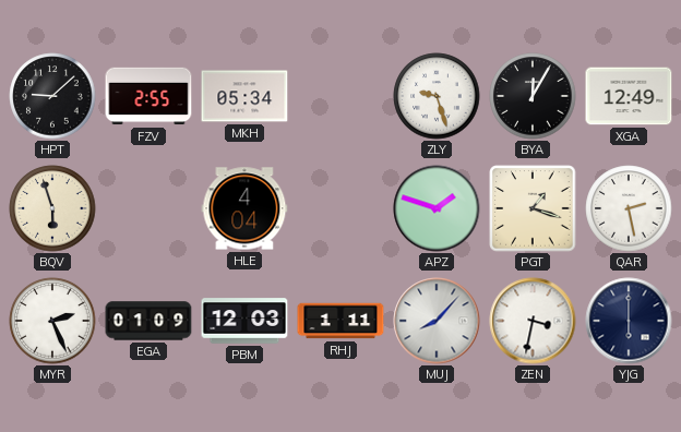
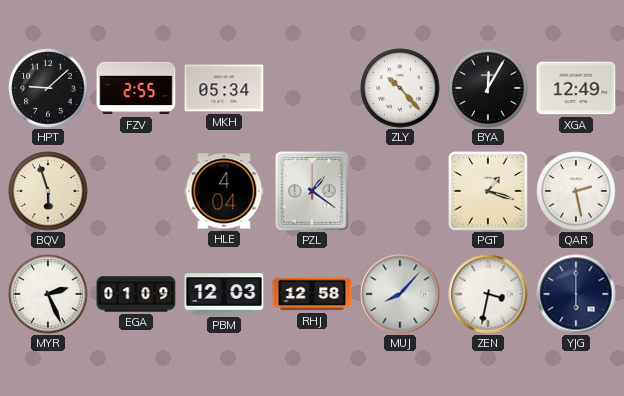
ZLY: 9:27 -> 10:23
PZL: none -> 1:21
APZ: 1:48 -> none
RHJ: 1:11 -> 12:58
